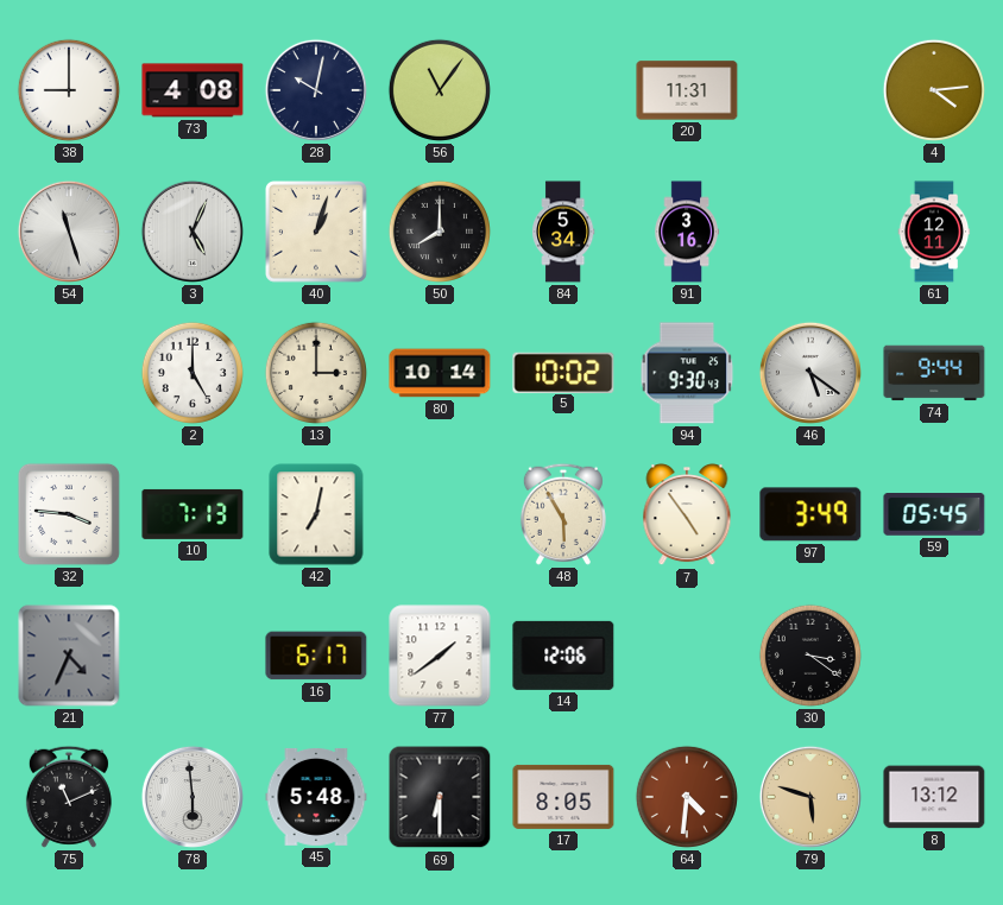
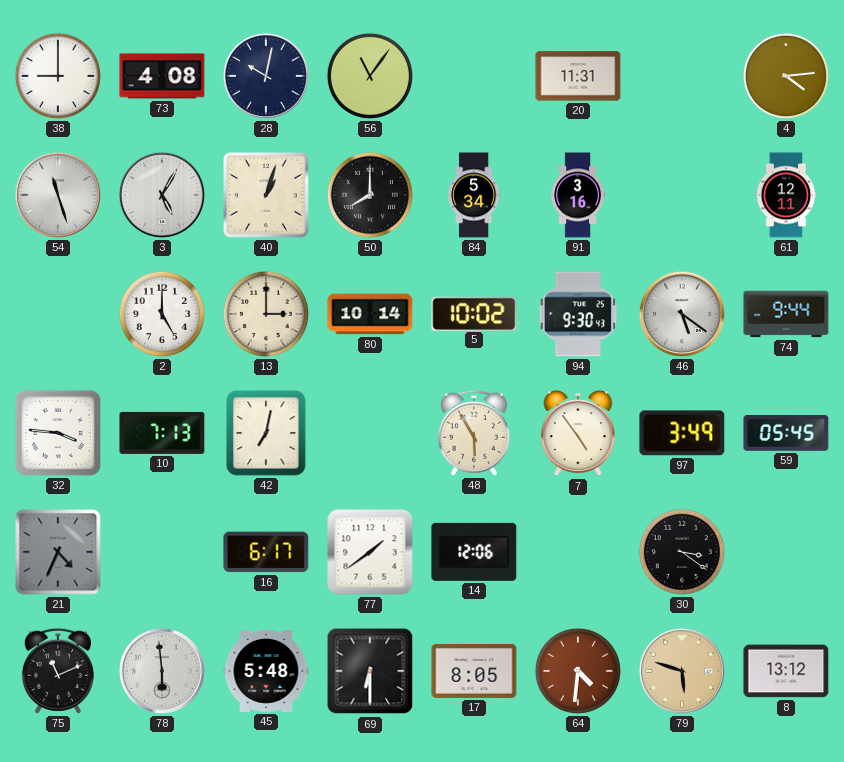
3: 5:04 -> 5:05
